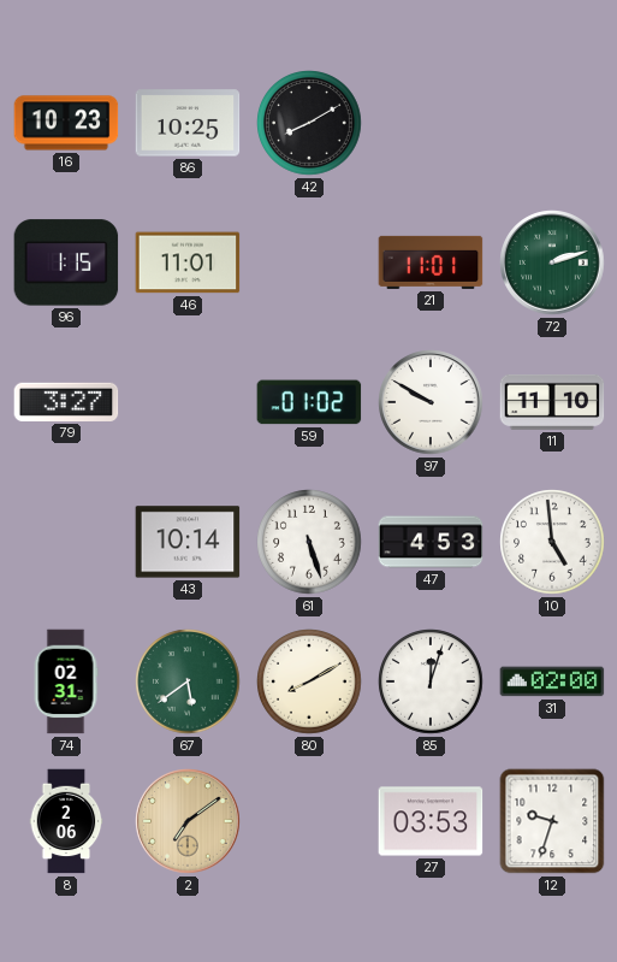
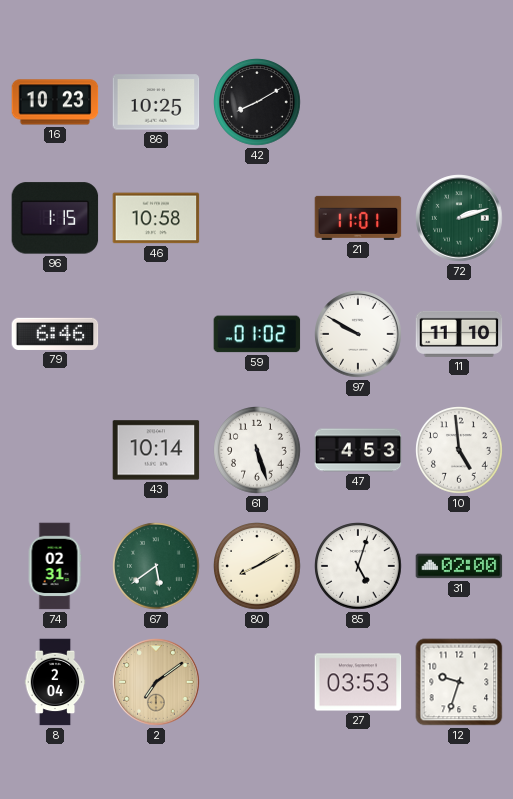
46: 11:01 -> 10:58
79: 3:27 -> 6:46
85: 12:03 -> 5:03
8: 2:06 -> 2:04
